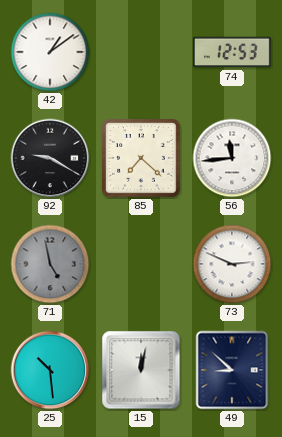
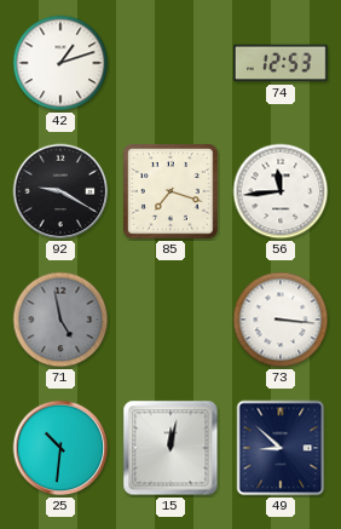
42: 1:09 -> 1:12
85: 7:22 -> 7:18
73: 2:49 -> 3:16
25: 10:29 -> 10:31
